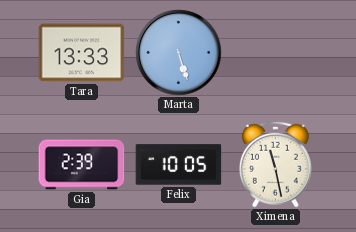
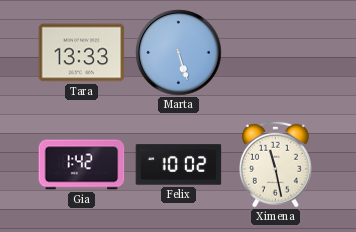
Gia: 2:39 -> 1:42
Felix: 10:05 -> 10:02
